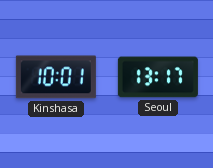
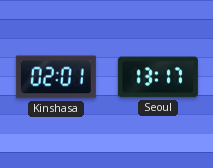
Kinshasa: 10:01 -> 02:01
